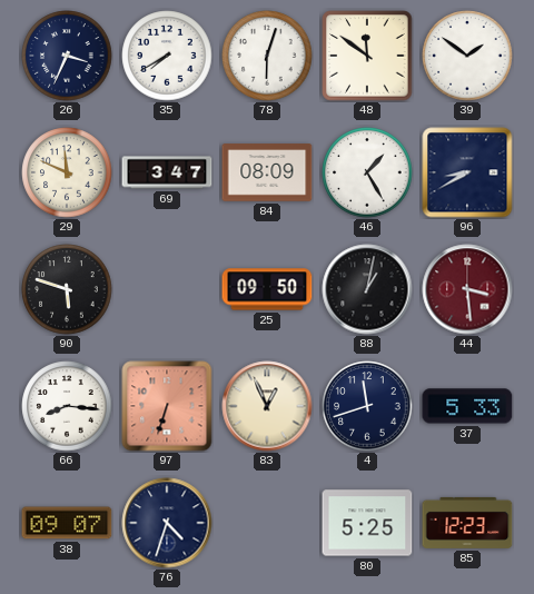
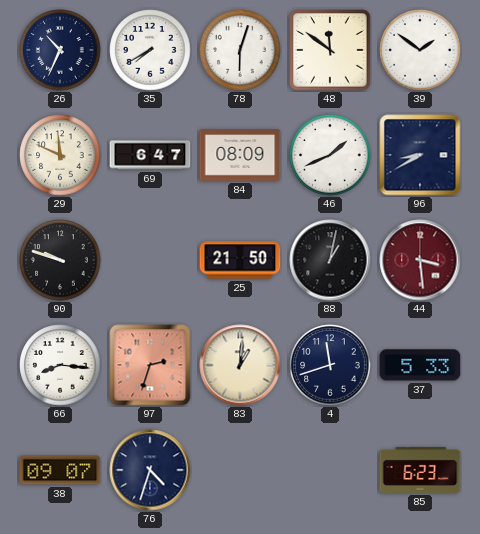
26: 3:34 -> 10:34
69: 3:47 -> 6:47
46: 1:25 -> 1:41
90: 5:48 -> 9:48
25: 09:50 -> 21:50
97: 6:33 -> 2:33
83: 12:56 -> 1:01
80: 5:25 -> none
85: 12:23 -> 6:23
